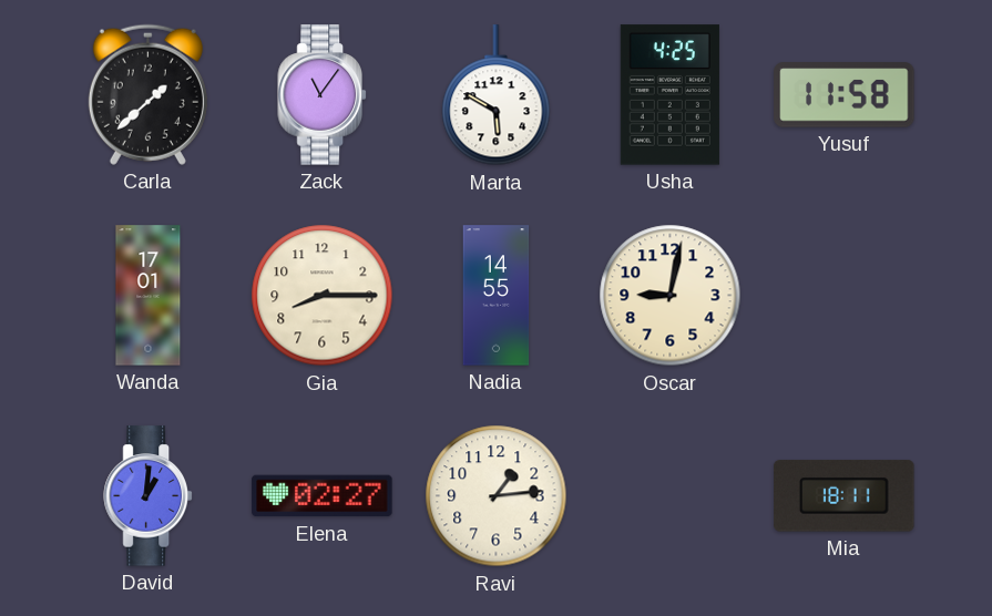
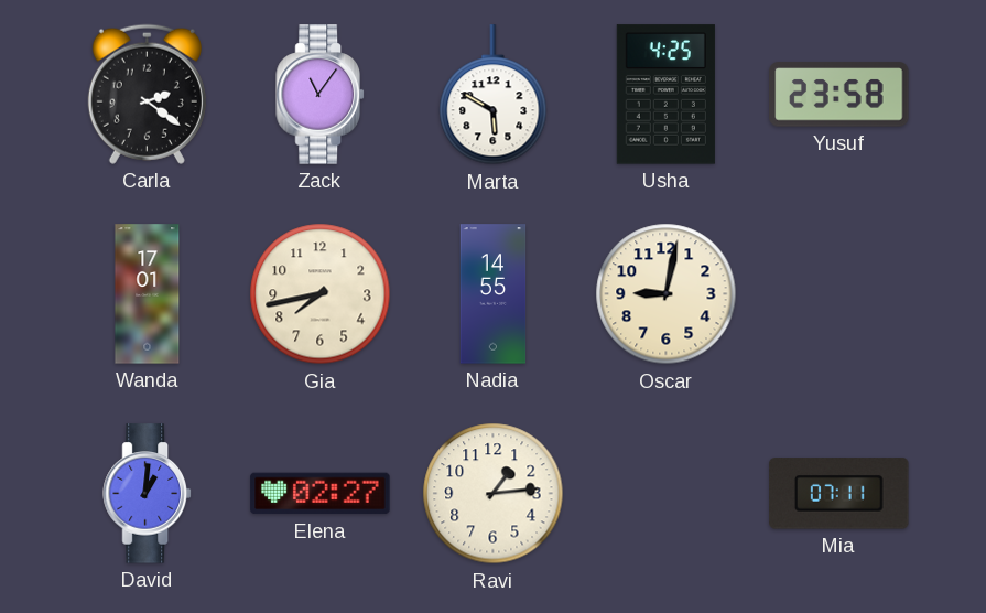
Carla: 1:38 -> 2:21
Yusuf: 11:58 -> 23:58
Gia: 8:15 -> 7:43
Mia: 18:11 -> 07:11
